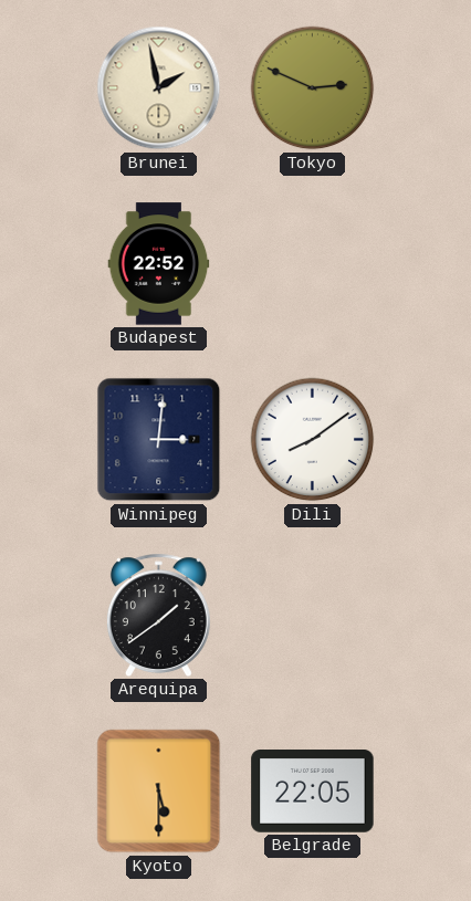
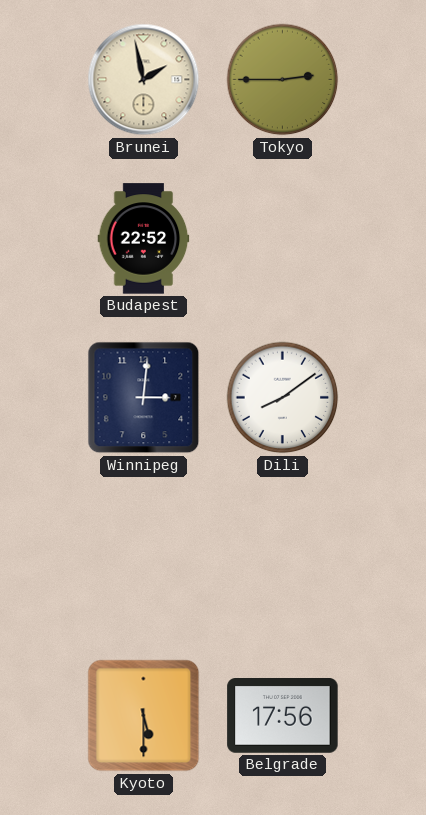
Tokyo: 2:49 -> 2:45
Arequipa: 1:39 -> none
Belgrade: 22:05 -> 17:56
